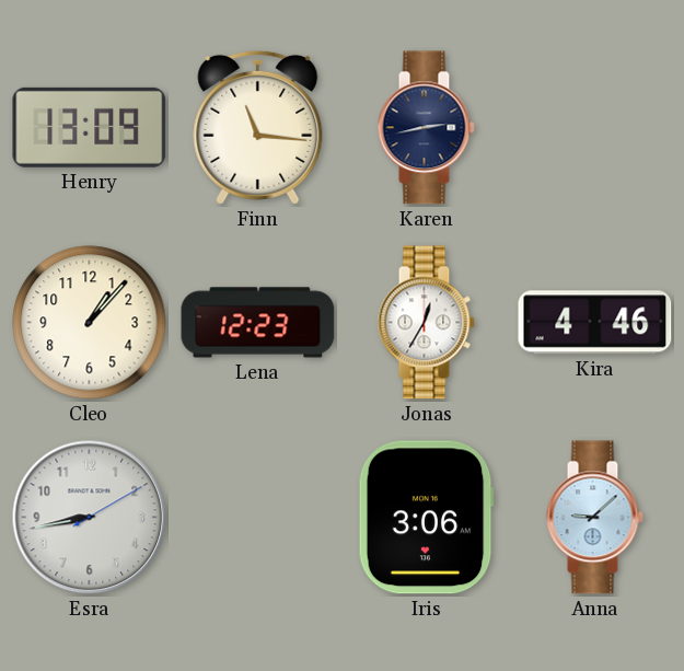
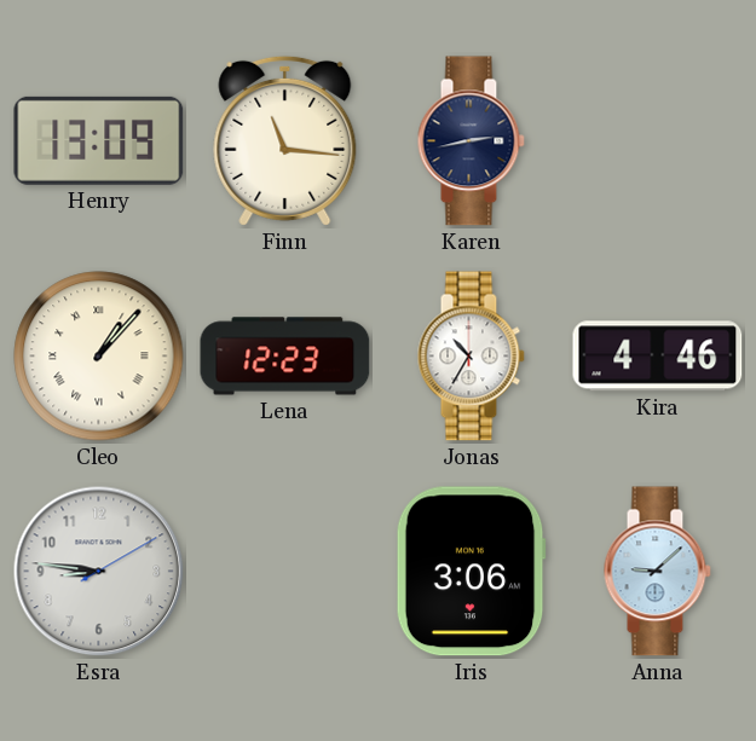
Cleo numerals: Arabic -> Roman
Jonas: 12:35 -> 10:35
Esra: 8:43 -> 8:46
